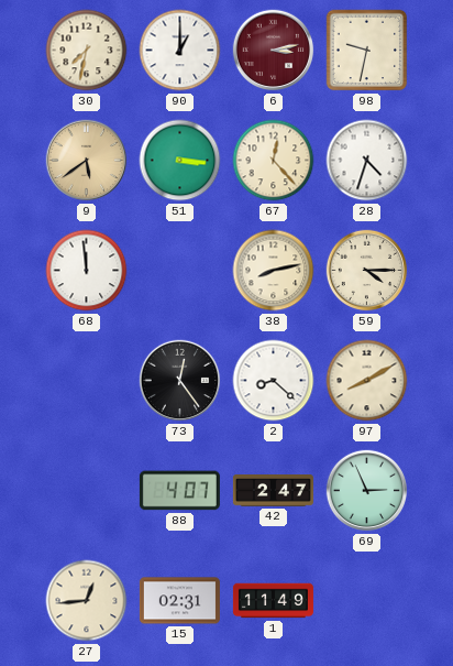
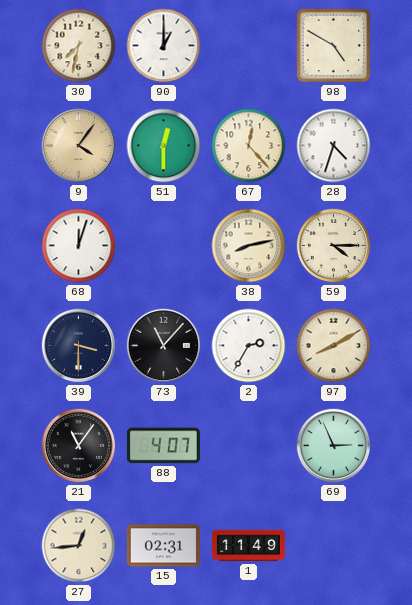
6: 3:13 -> none
98: 9:32 -> 4:50
9: 5:39 -> 4:06
51: 3:16 -> 12:30
68: 11:59 -> 12:03
39: none -> 3:30
73: 12:24 -> 11:07
2: 8:22 -> 2:35
21: none -> 11:06
42: 2:47 -> none
